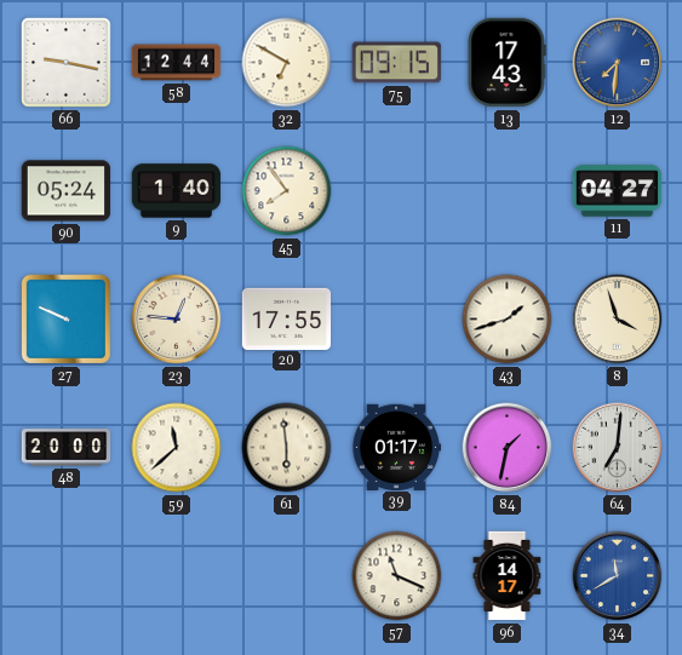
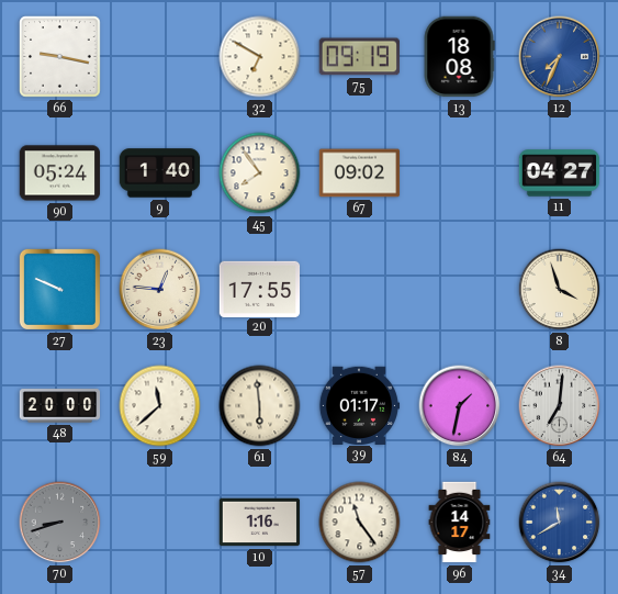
58: 12:44 -> none
75: 09:15 -> 09:19
13: 17:43 -> 18:08
12: 7:31 -> 7:34
67: none -> 09:02
43: 1:42 -> none
70: none -> 8:42
10: none -> 1:16
57: 11:19 -> 11:24
